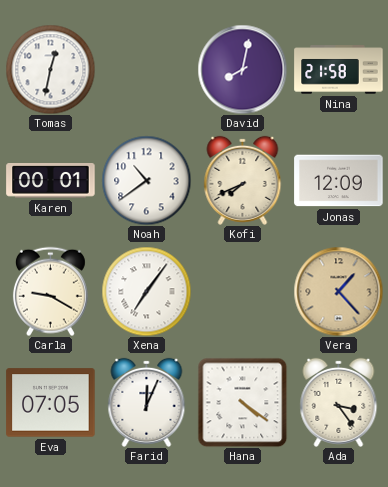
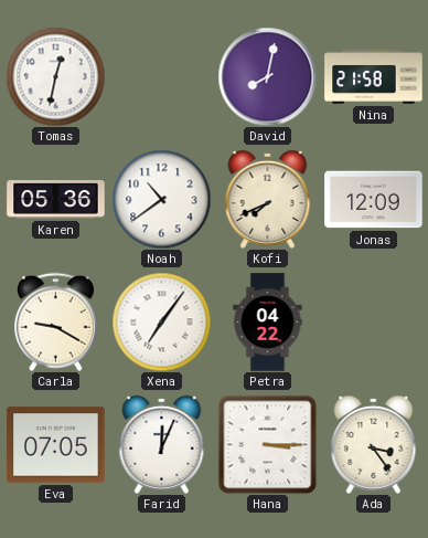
Karen: 00:01 -> 05:36
Petra: none -> 04:22
Vera: 1:23 -> none
Hana: 4:21 -> 3:15
